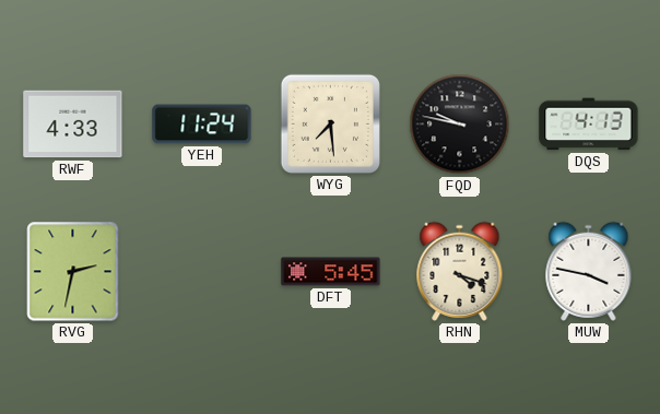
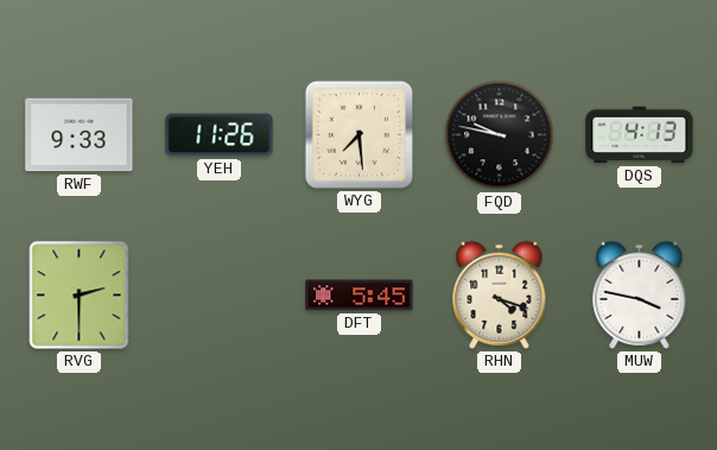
RWF: 4:33 -> 9:33
YEH: 11:24 -> 11:26
RVG: 2:32 -> 2:30
